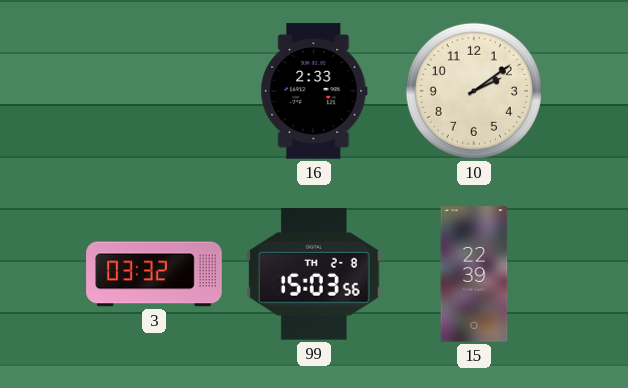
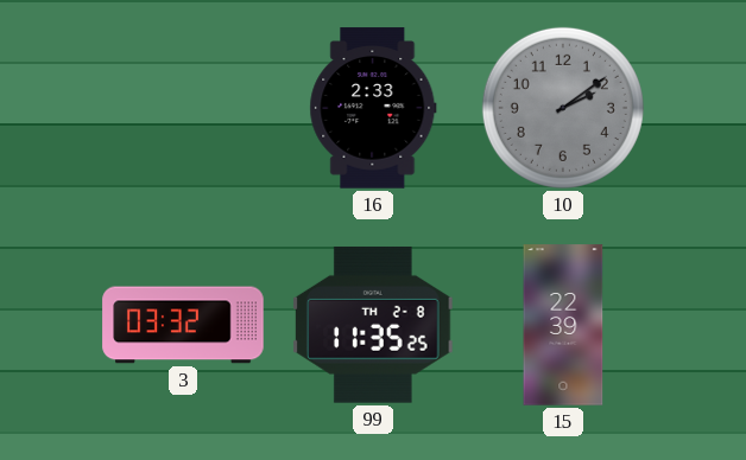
10 dial: cream -> grey
99: 15:03 -> 11:35
